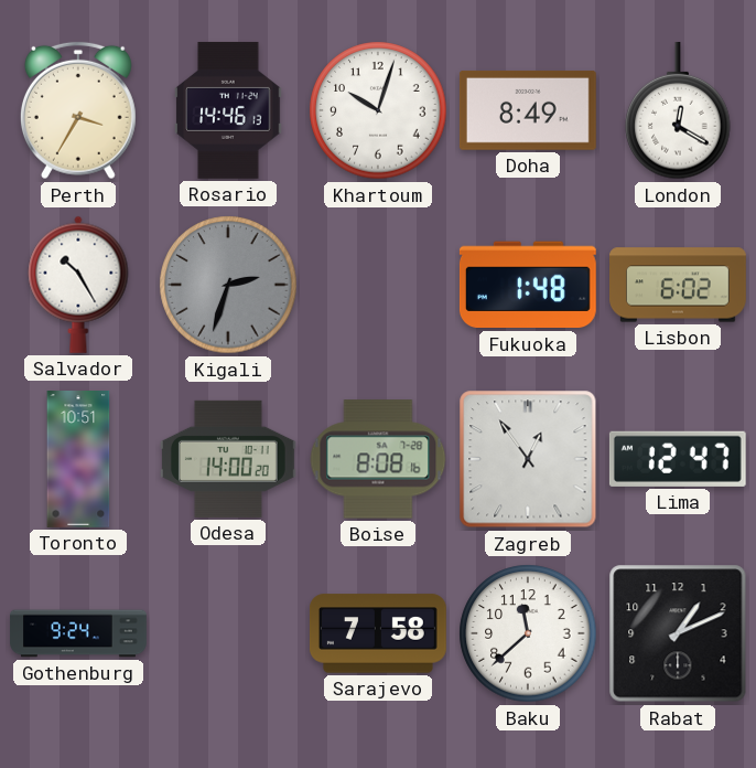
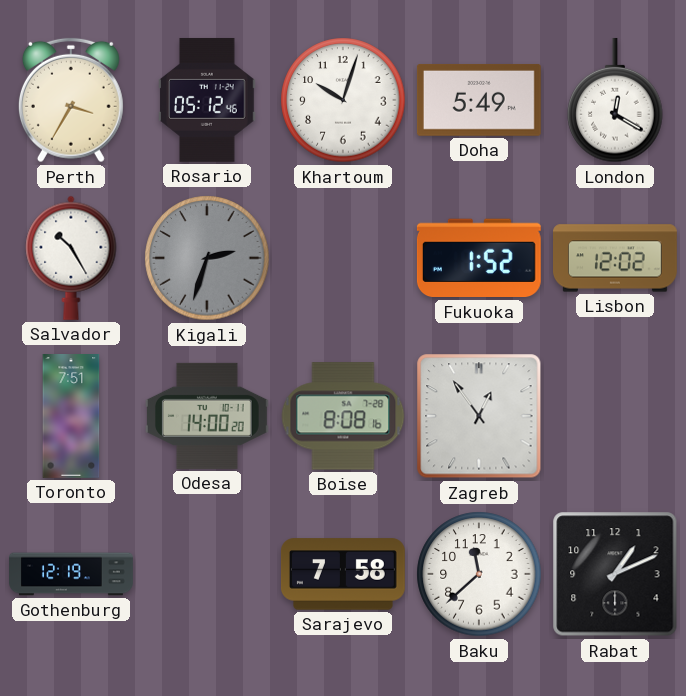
Rosario: 14:46 -> 05:12
Doha: 8:49 -> 5:49
Fukuoka: 1:48 -> 1:52
Lisbon: 6:02 -> 12:02
Toronto: 10:51 -> 7:51
Lima: 12:47 -> none
Gothenburg: 9:24 -> 12:19
